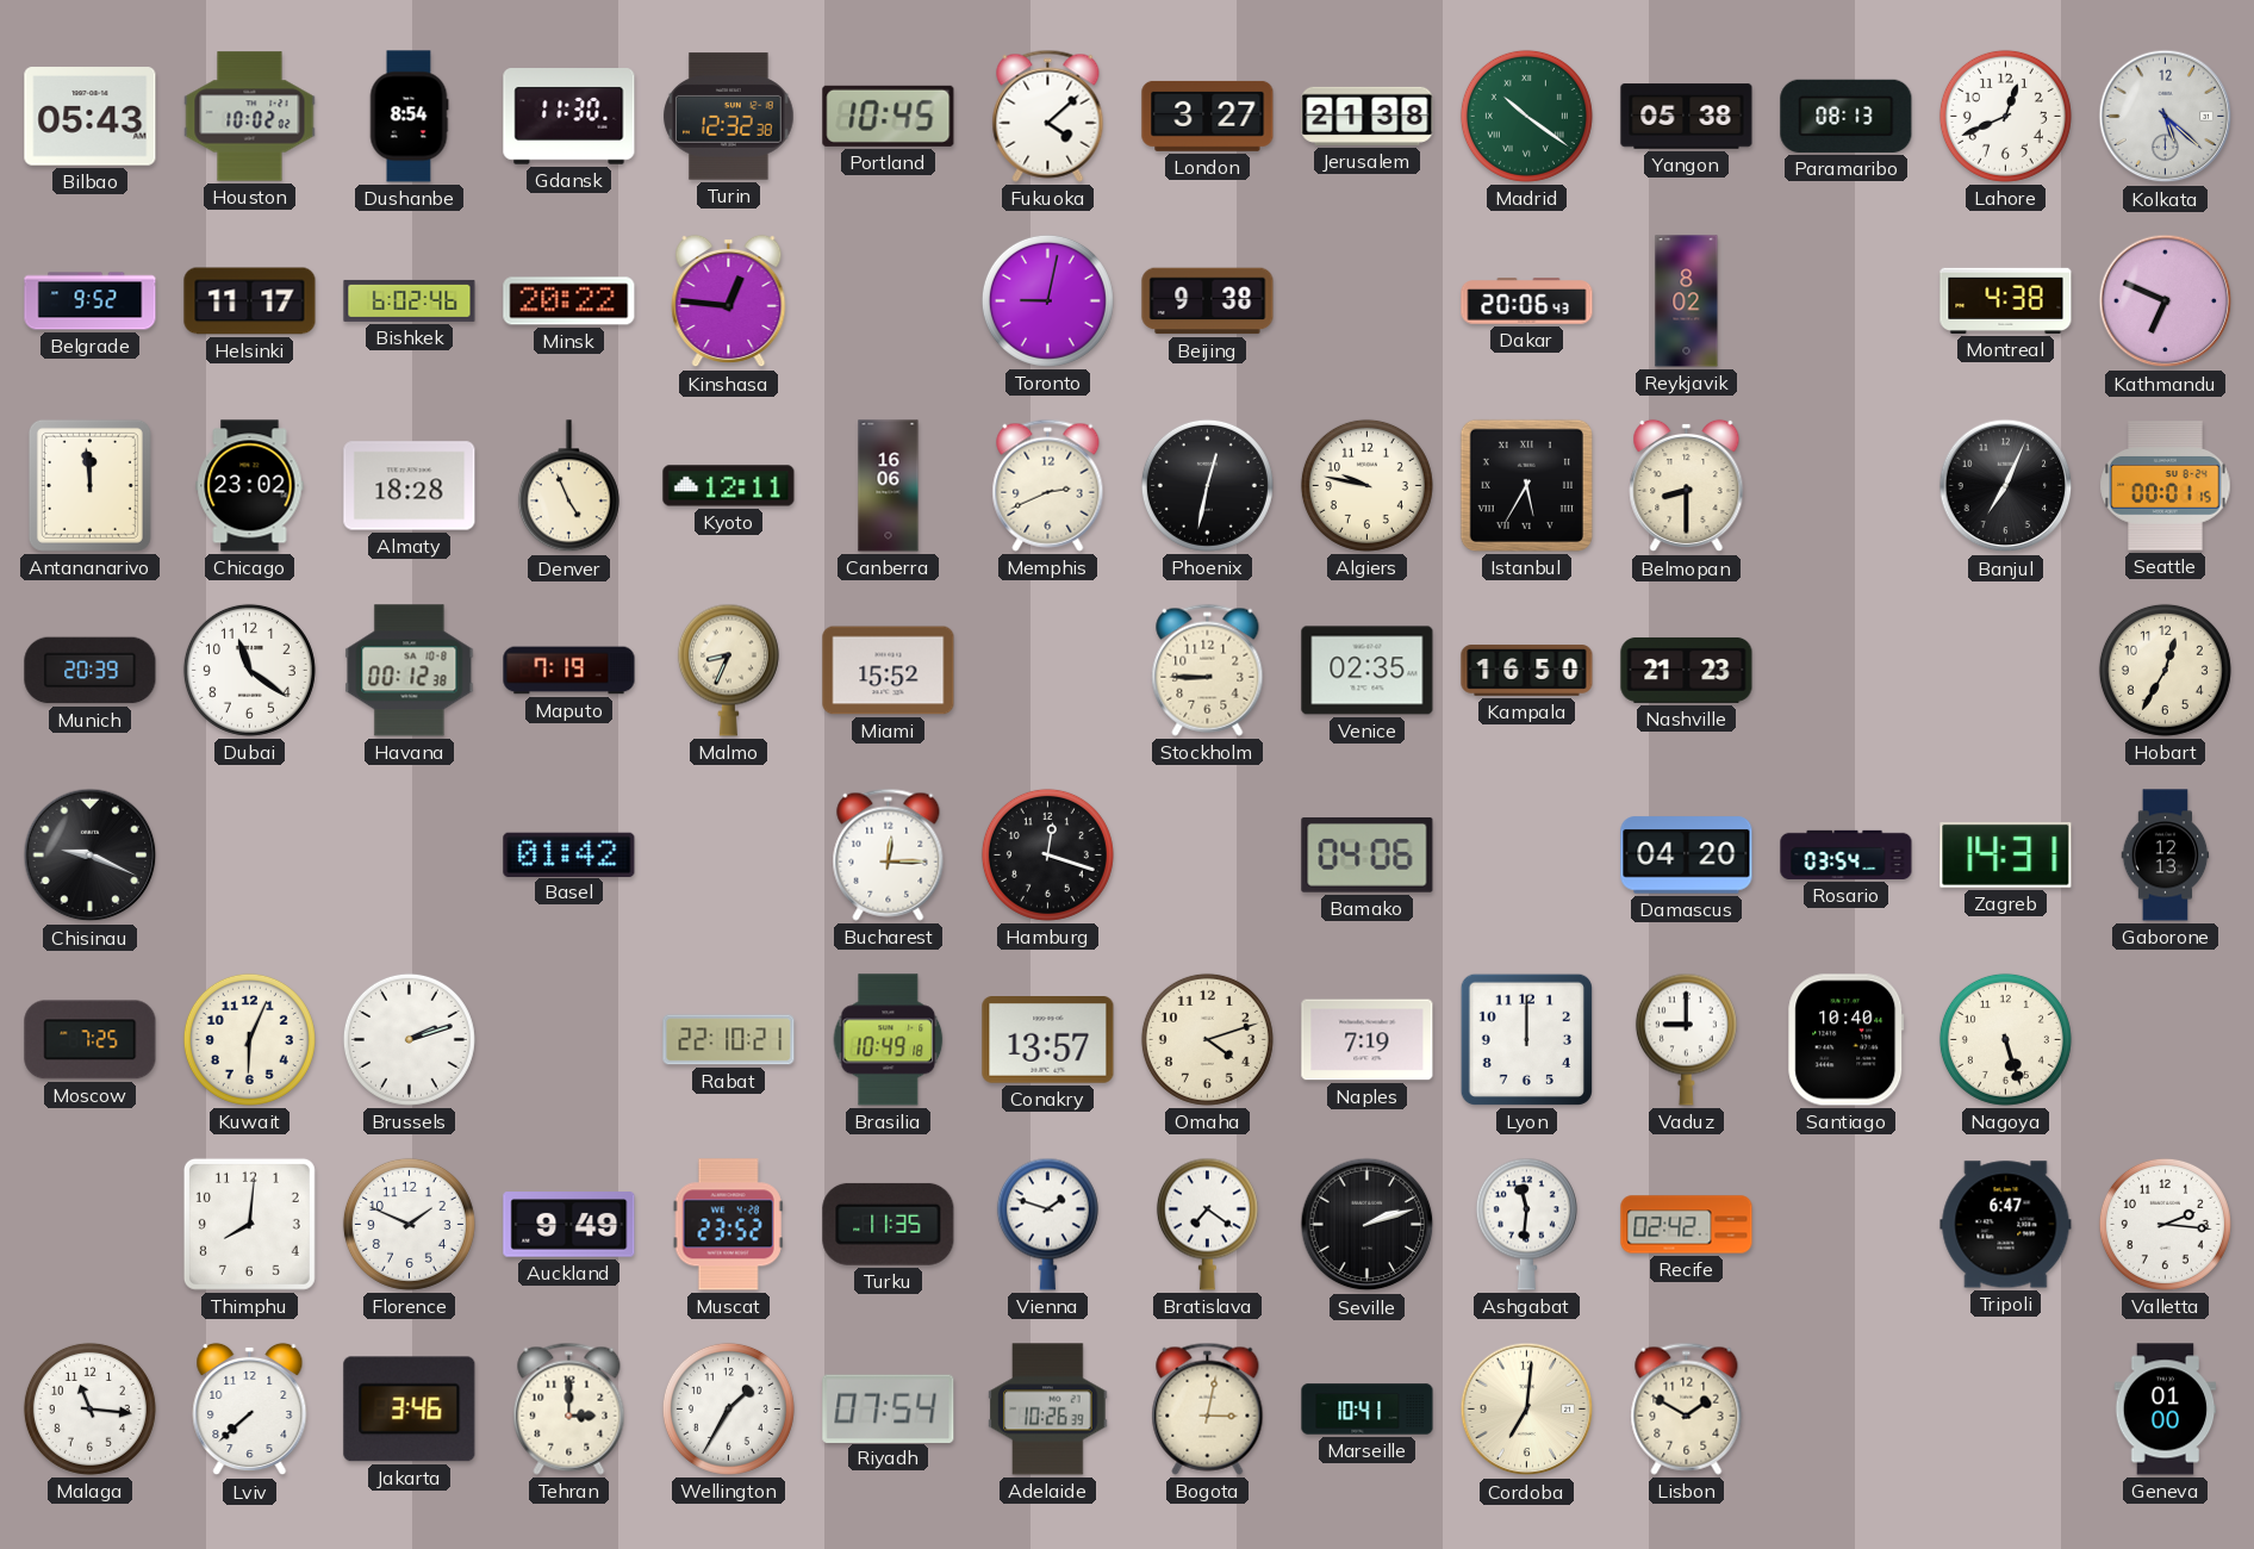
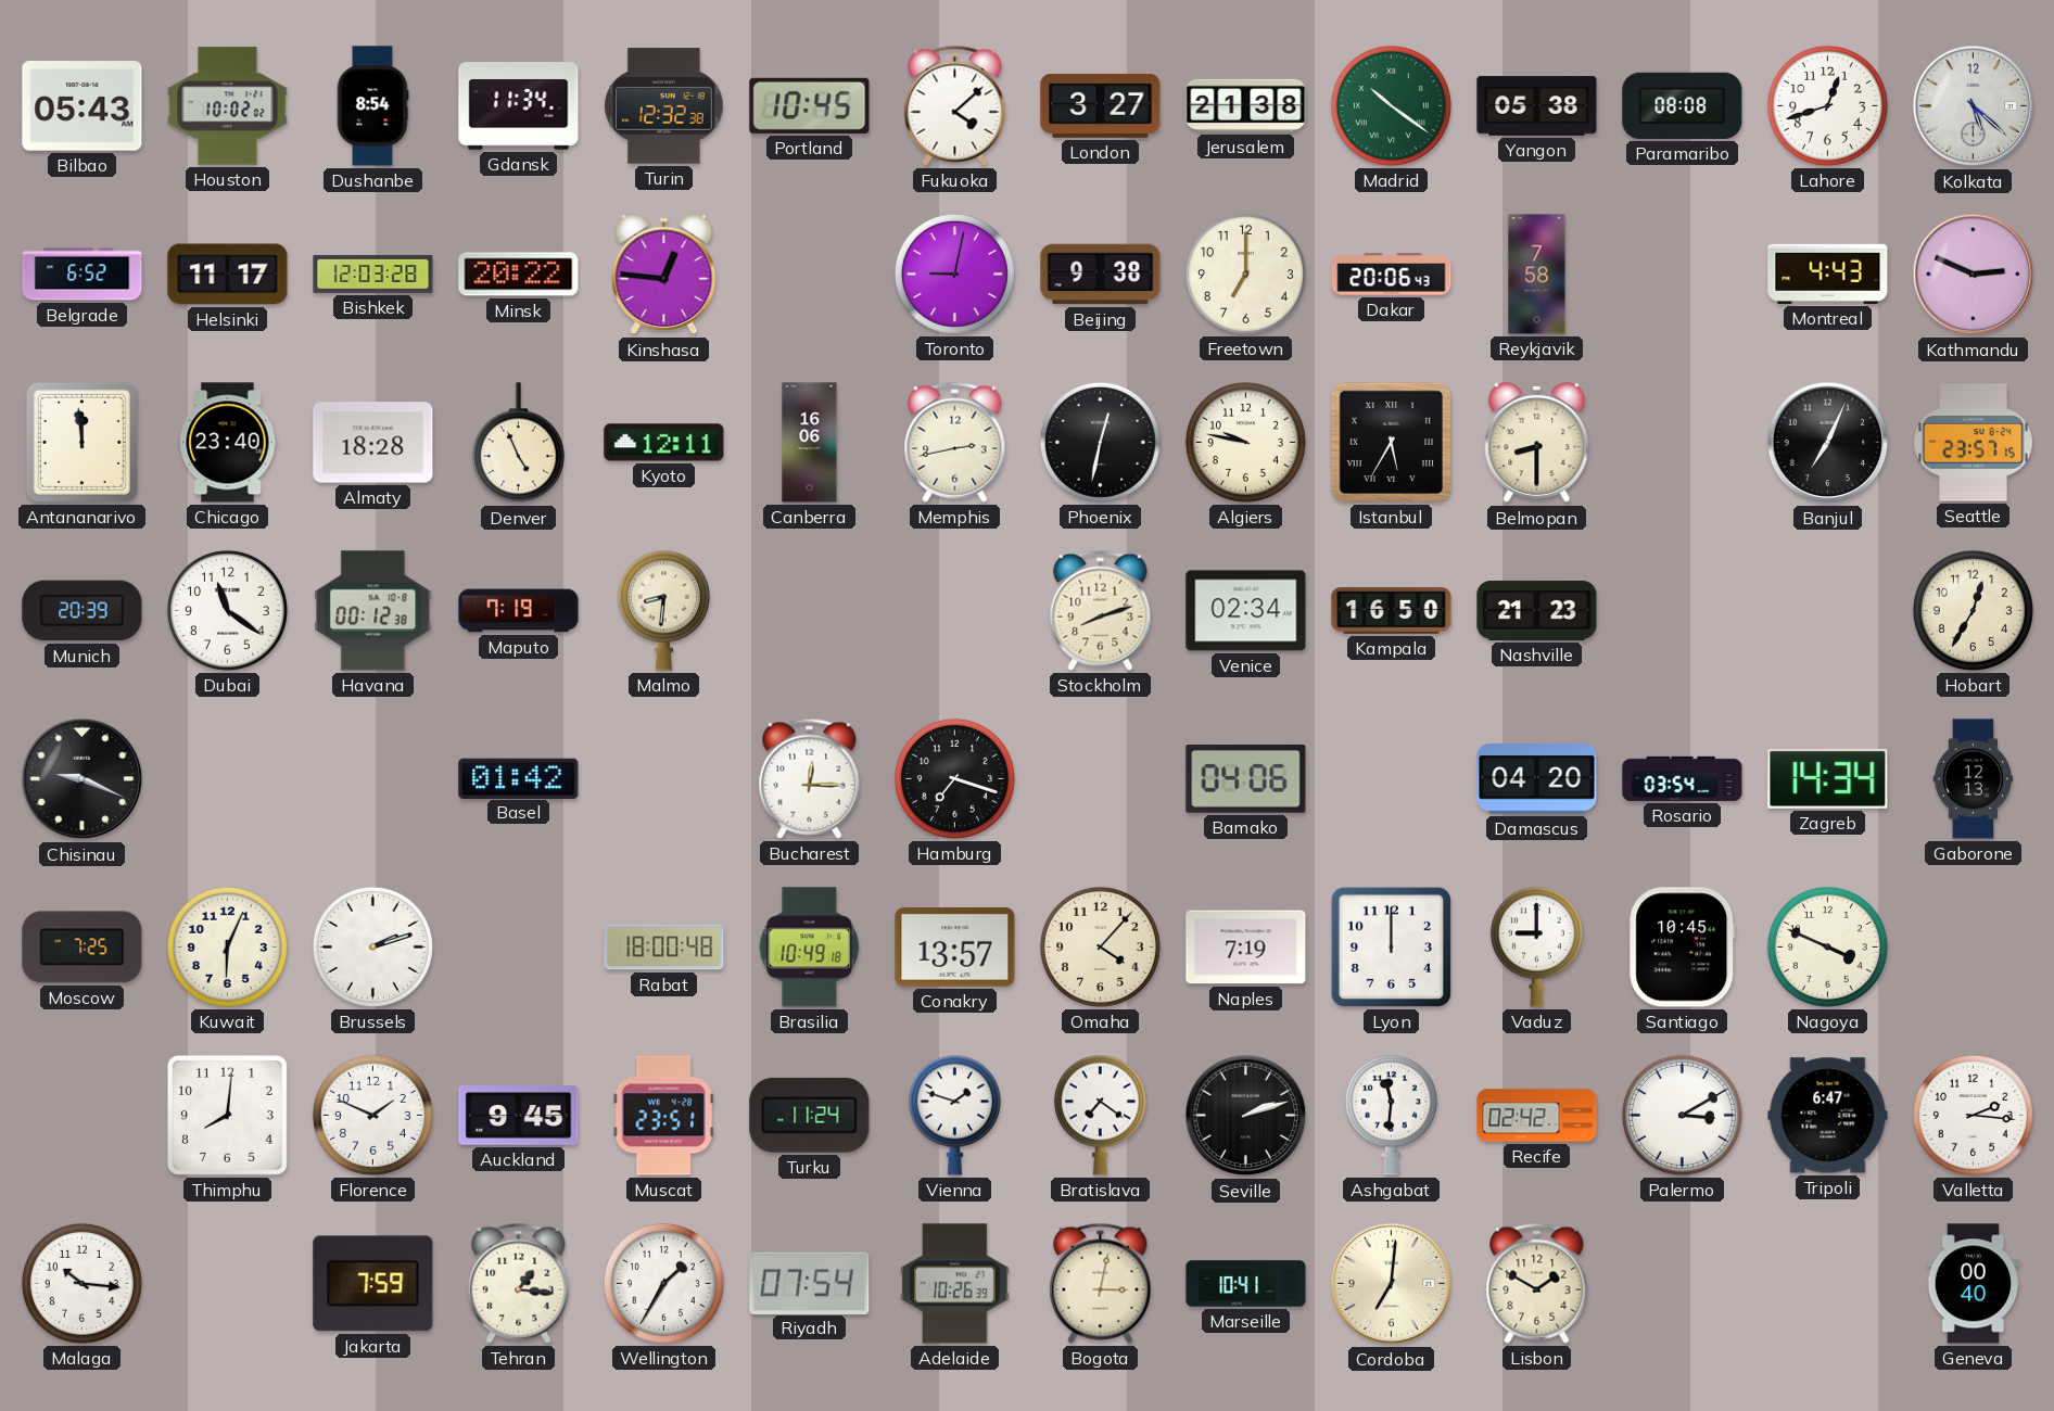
Gdansk: 11:30 -> 11:34
Paramaribo: 08:13 -> 08:08
Lahore: 12:41 -> 12:42
Belgrade: 9:52 -> 6:52
Bishkek: 6:02 -> 12:03
Freetown: none -> 7:00
Reykjavik: 8:02 -> 7:58
Montreal: 4:38 -> 4:43
Kathmandu: 6:49 -> 2:49
Chicago: 23:02 -> 23:40
Memphis: 2:41 -> 2:43
Seattle: 00:01 -> 23:57
Malmo: 8:34 -> 8:31
Miami: 15:52 -> none
Stockholm: 8:45 -> 8:12
Venice: 02:35 -> 02:34
Hamburg: 12:18 -> 7:18
Zagreb: 14:31 -> 14:34
Rabat: 22:10 -> 18:00
Omaha: 4:12 -> 4:07
Santiago: 10:40 -> 10:45
Nagoya: 5:27 -> 3:49
Auckland: 9:49 -> 9:45
Muscat: 23:52 -> 23:51
Turku: 11:35 -> 11:24
Palermo: none -> 3:10
Malaga: 11:16 -> 10:16
Lviv: 7:38 -> none
Jakarta: 3:46 -> 7:59
Tehran: 3:00 -> 1:16
Geneva: 01:00 -> 00:40
